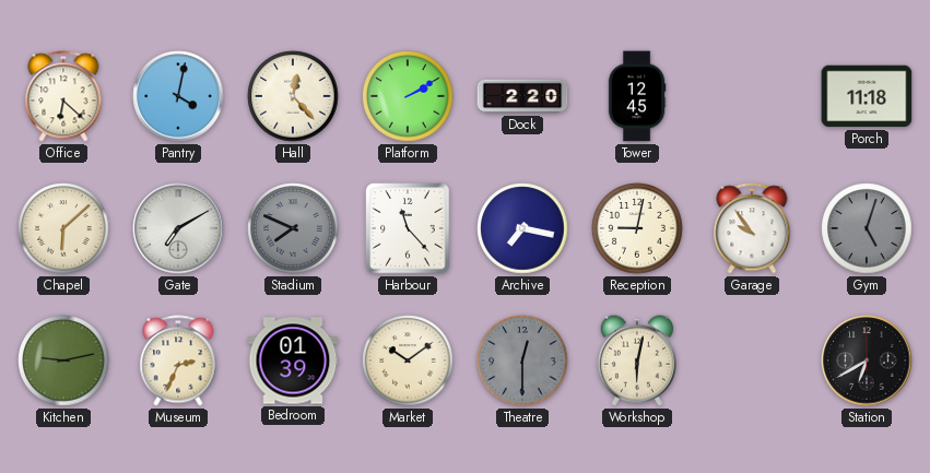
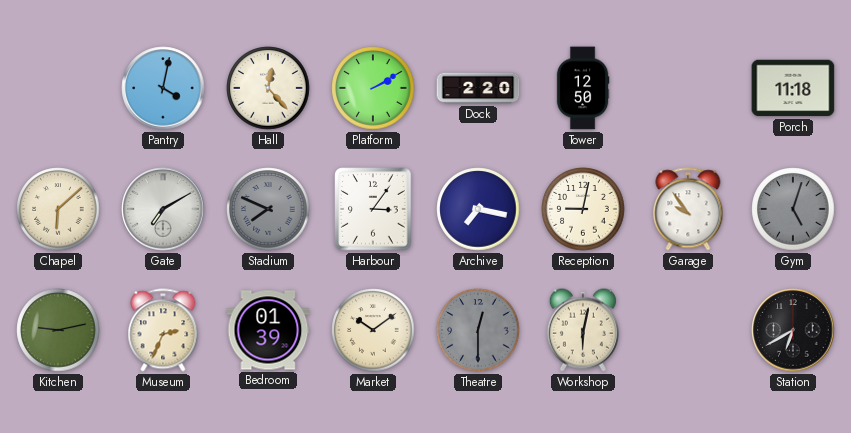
Office: 6:22 -> none
Tower: 12:45 -> 12:50
Harbour: 11:23 -> 3:06
